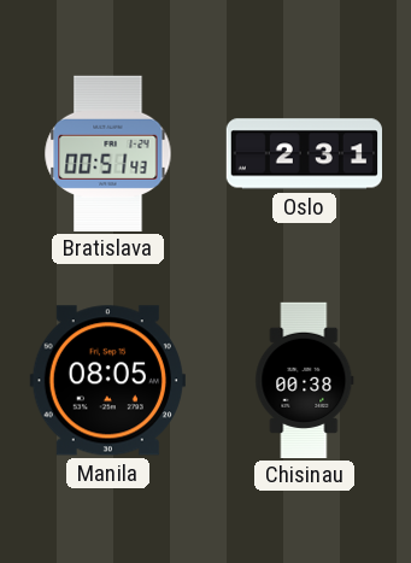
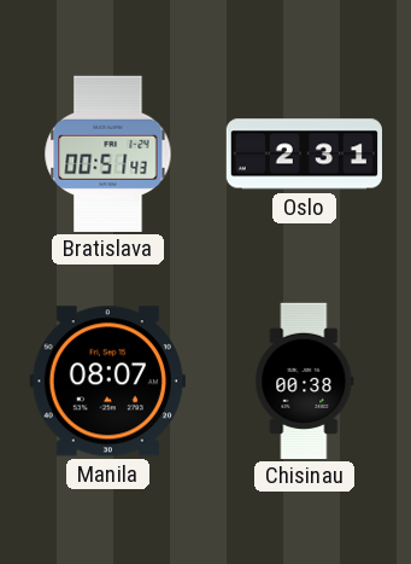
Manila: 08:05 -> 08:07
